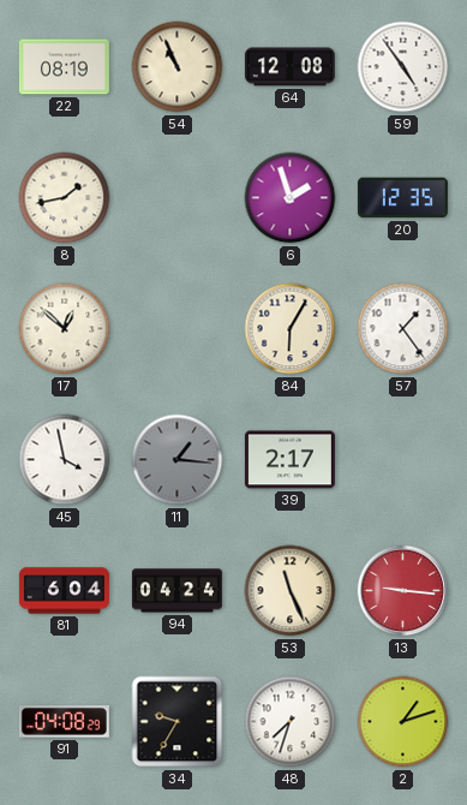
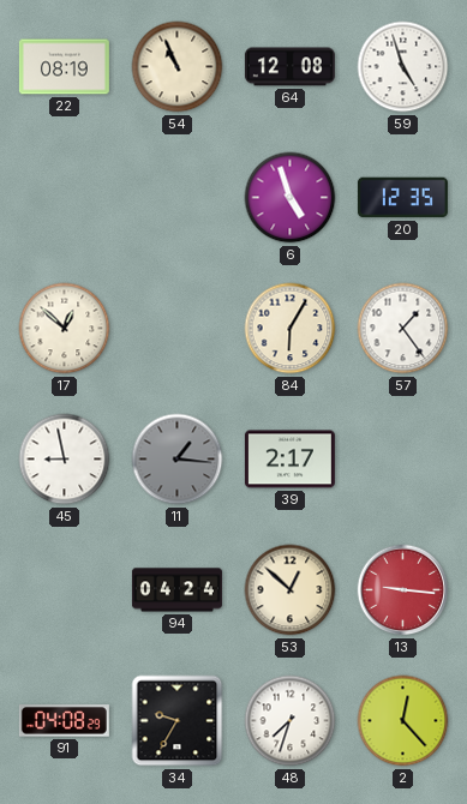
59: 4:54 -> 4:57
8: 1:43 -> none
6: 1:57 -> 4:57
45: 3:58 -> 8:58
81: 6:04 -> none
53: 11:26 -> 12:52
2: 1:12 -> 12:23
